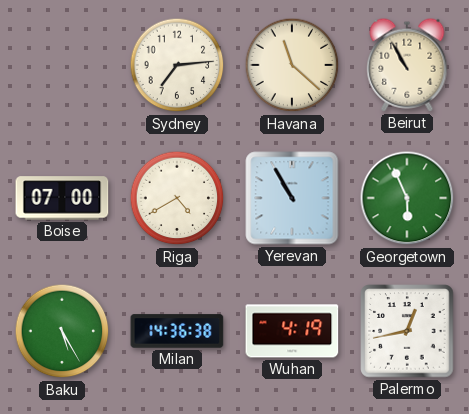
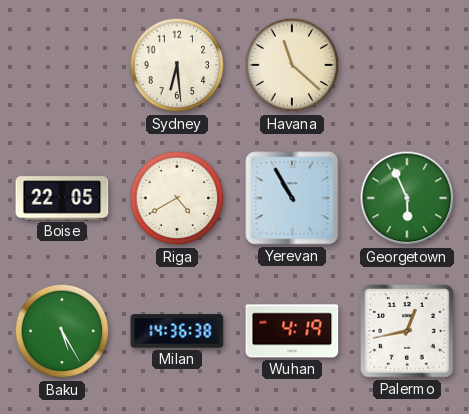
Sydney: 7:14 -> 6:29
Beirut: 10:55 -> none
Boise: 07:00 -> 22:05
